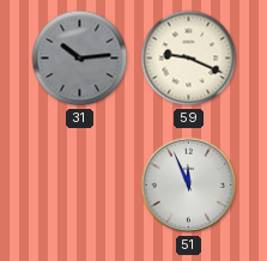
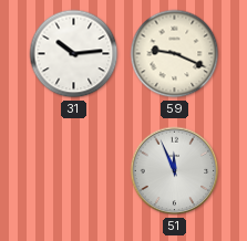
31 dial: grey -> white
